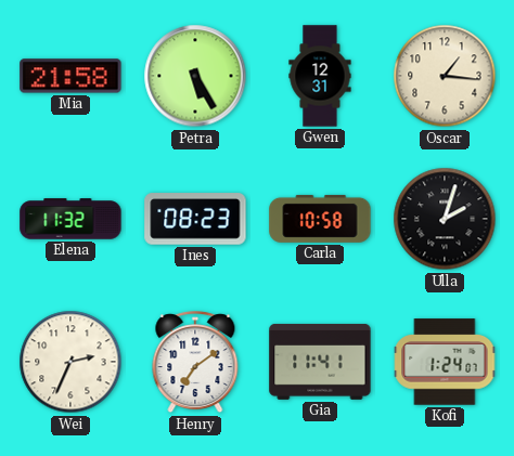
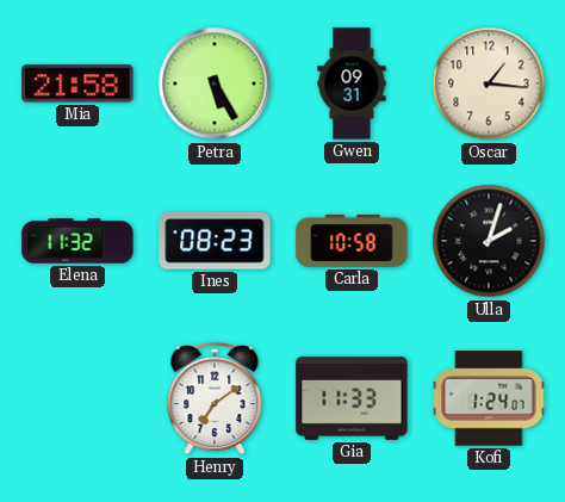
Gwen: 12:31 -> 09:31
Wei: 2:34 -> none
Gia: 11:41 -> 11:33
